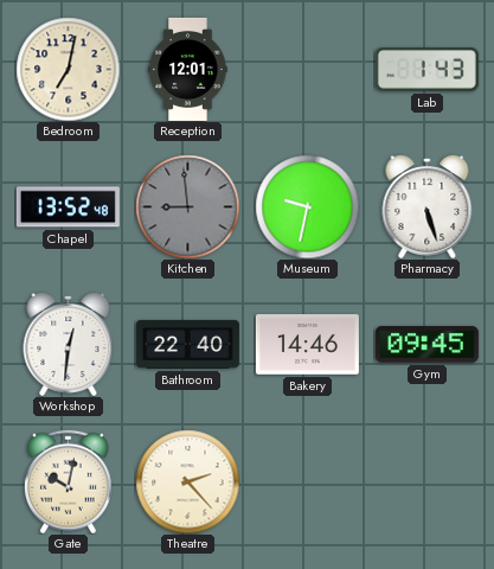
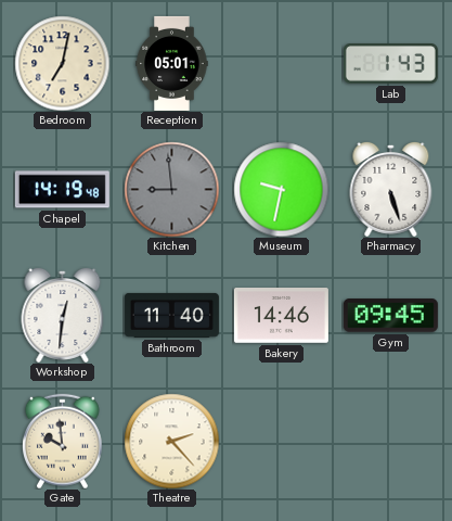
Reception: 12:01 -> 05:01
Chapel: 13:52 -> 14:19
Bathroom: 22:40 -> 11:40
Gate: 10:02 -> 9:59
